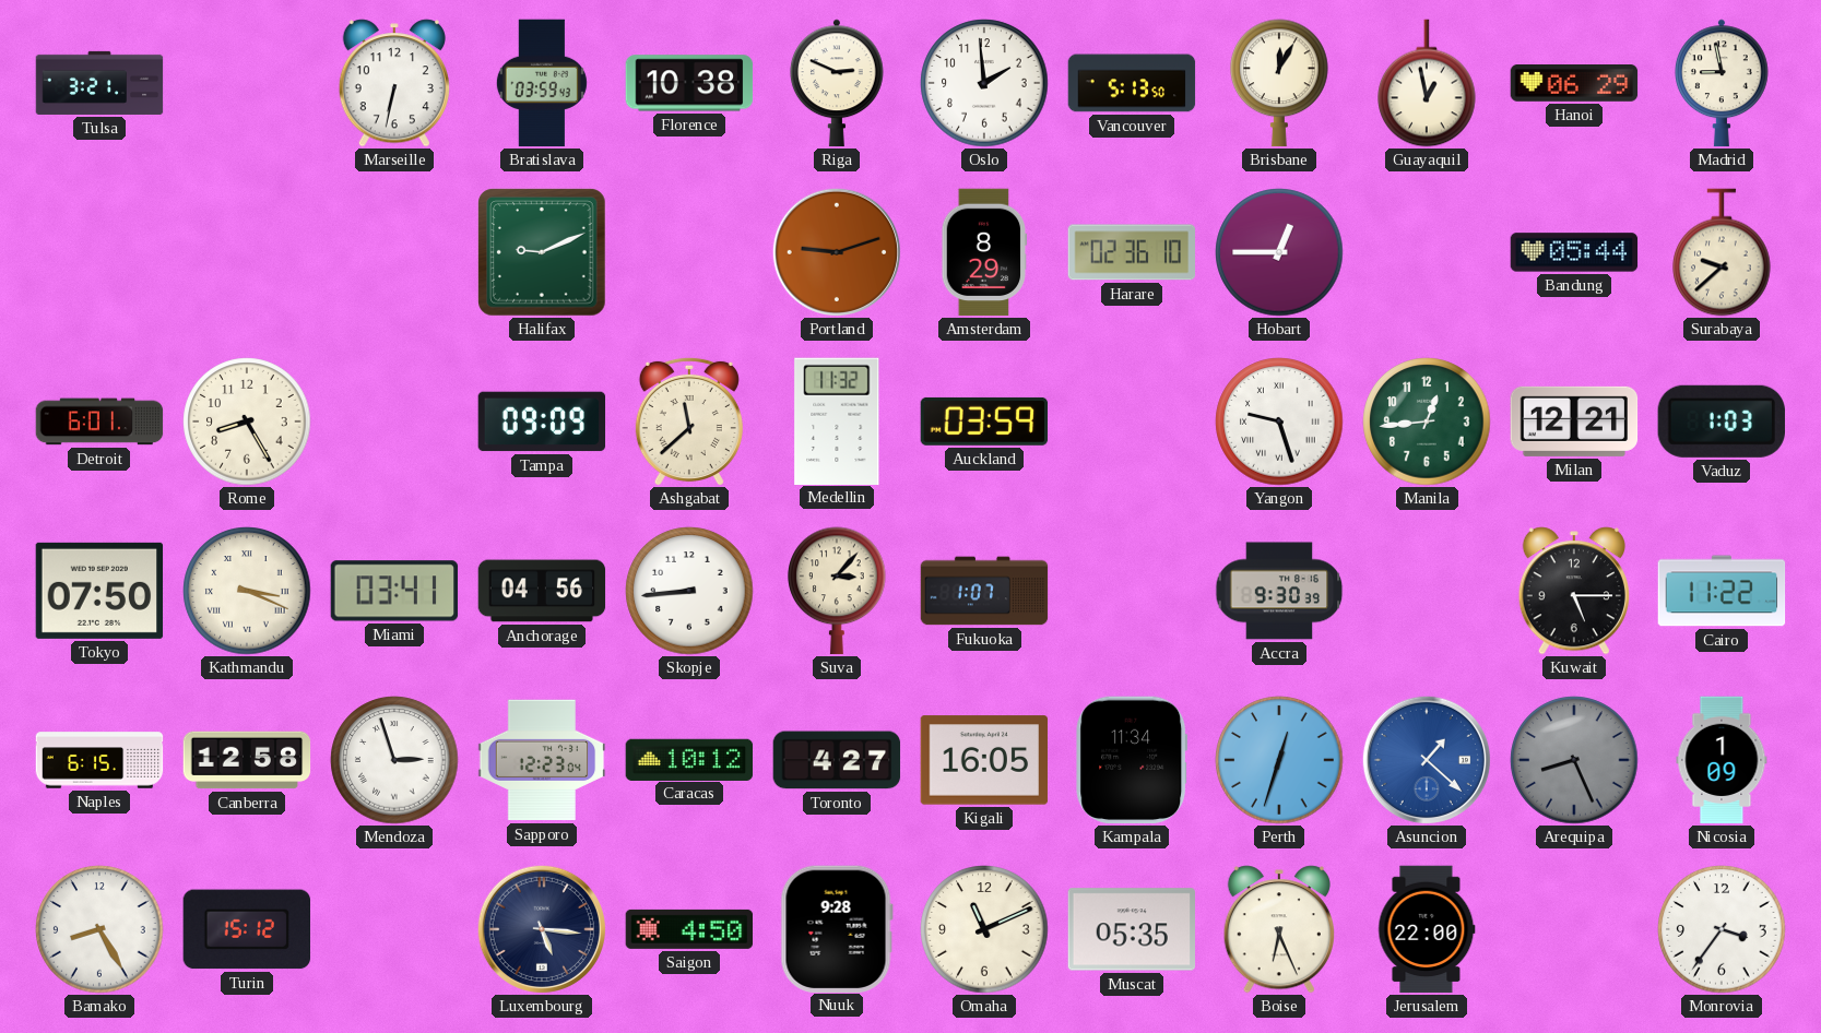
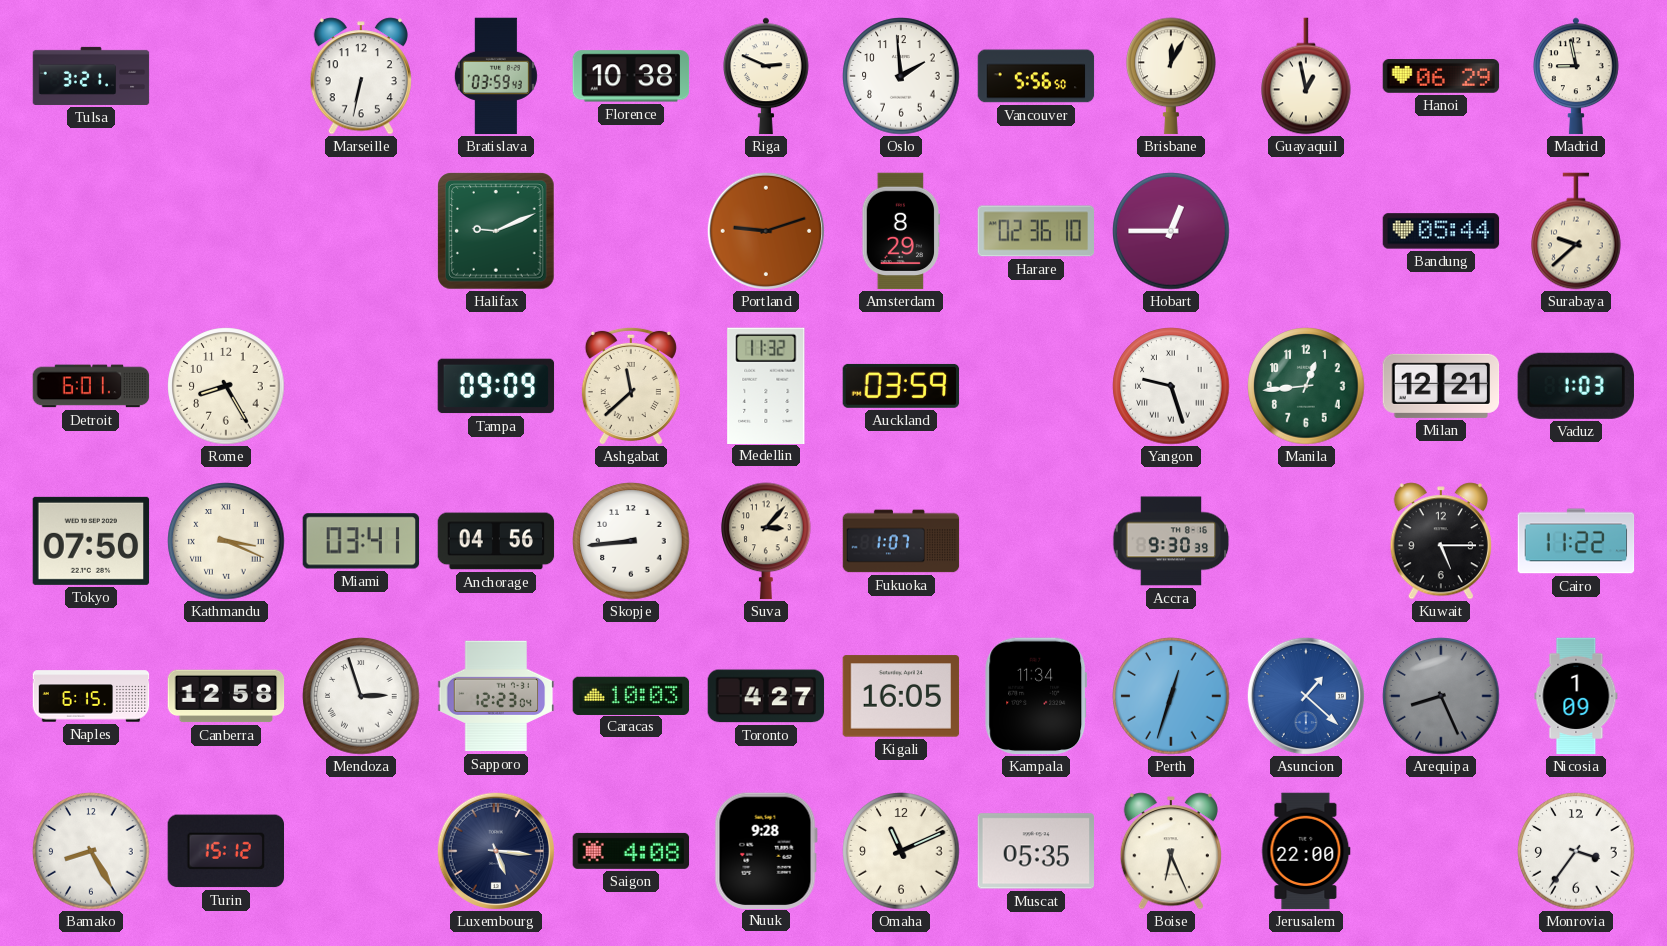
Vancouver: 5:13 -> 5:56
Caracas: 10:12 -> 10:03
Saigon: 4:50 -> 4:08
